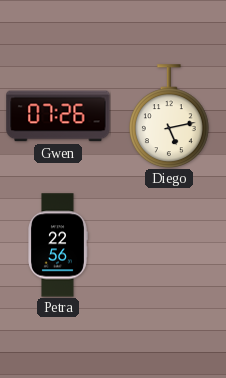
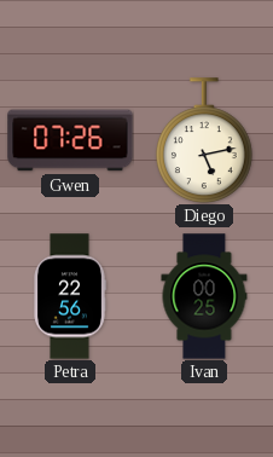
Ivan: none -> 00:25
